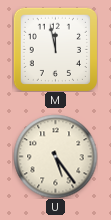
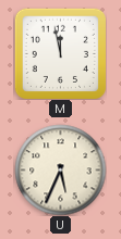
U: 5:24 -> 5:34
